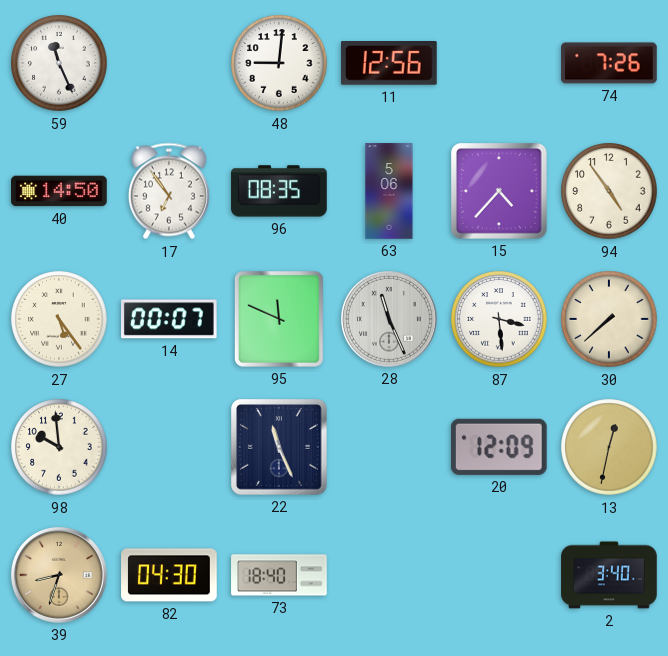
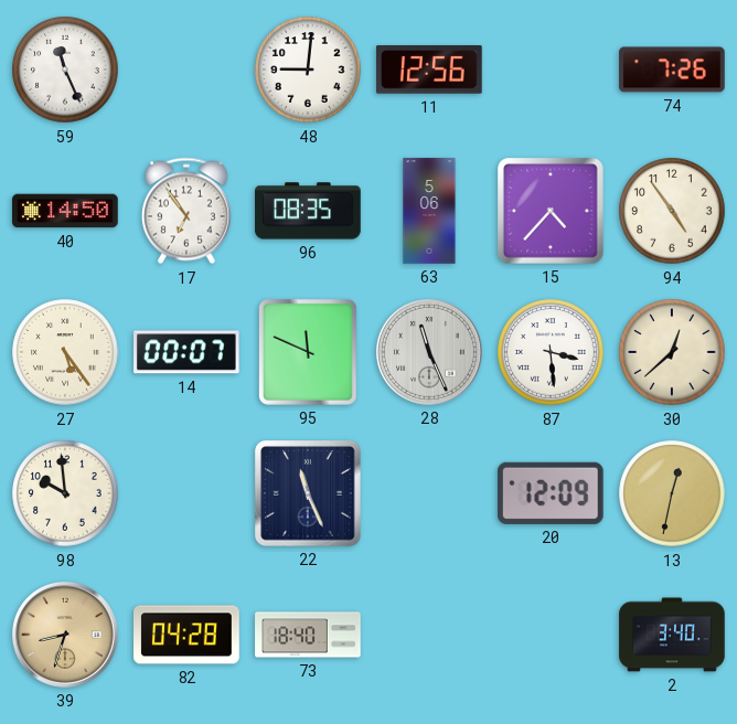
30: 7:38 -> 12:38
82: 04:30 -> 04:28
